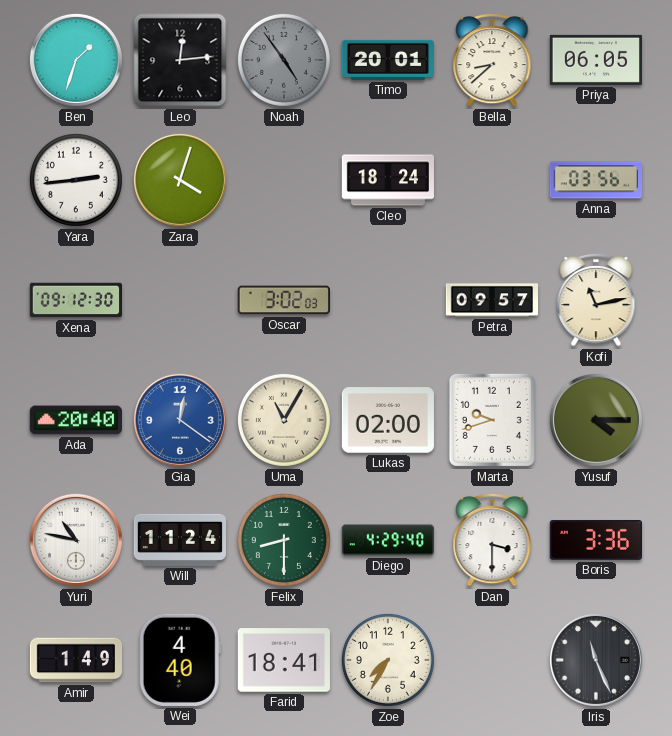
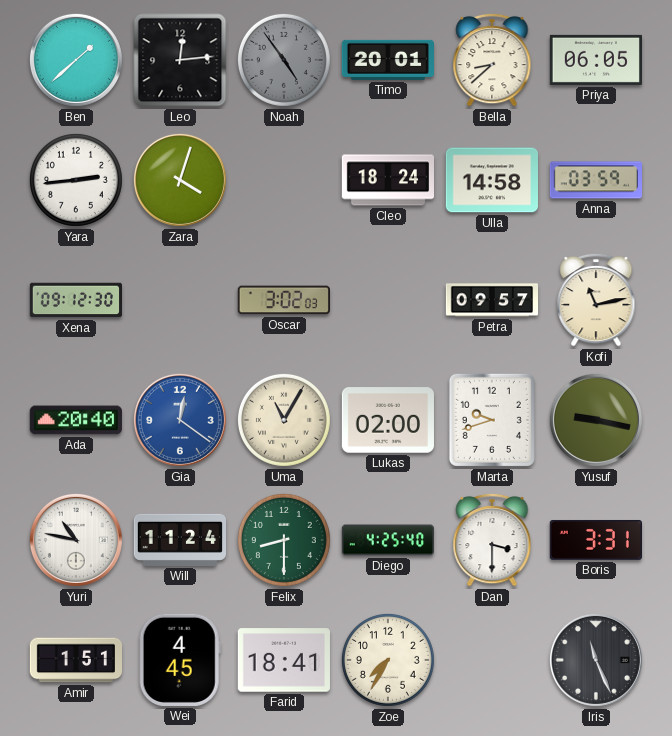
Ben: 1:33 -> 1:38
Ulla: none -> 14:58
Anna: 03:56 -> 03:59
Yusuf: 4:15 -> 9:17
Diego: 4:29 -> 4:25
Boris: 3:36 -> 3:31
Amir: 1:49 -> 1:51
Wei: 4:40 -> 4:45
